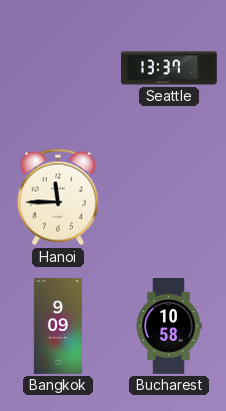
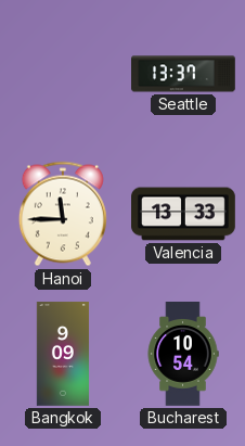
Valencia: none -> 13:33
Bucharest: 10:58 -> 10:54
